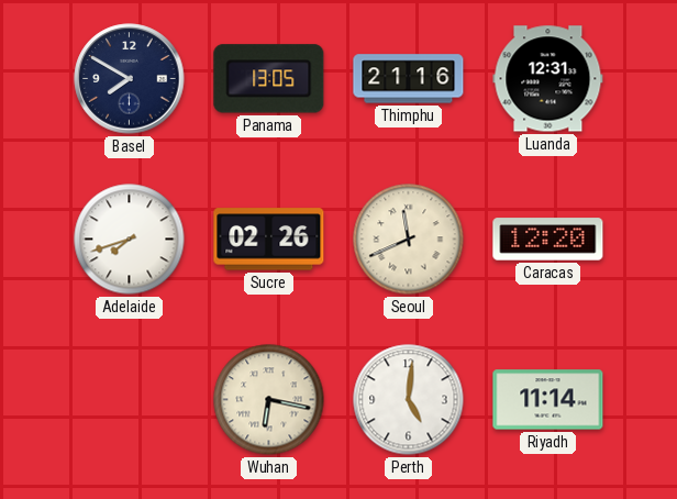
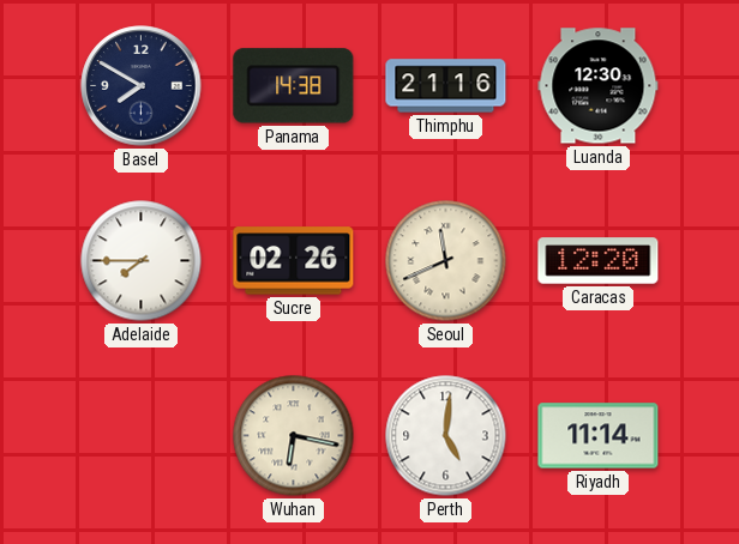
Panama: 13:05 -> 14:38
Luanda: 12:31 -> 12:30
Adelaide: 7:42 -> 7:45
